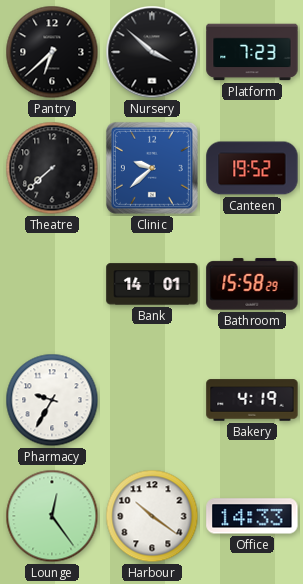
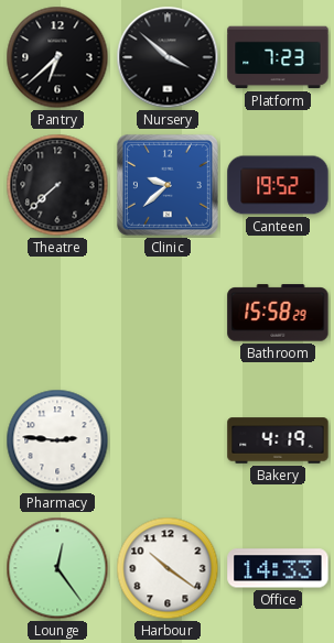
Bank: 14:01 -> none
Pharmacy: 9:35 -> 2:46
